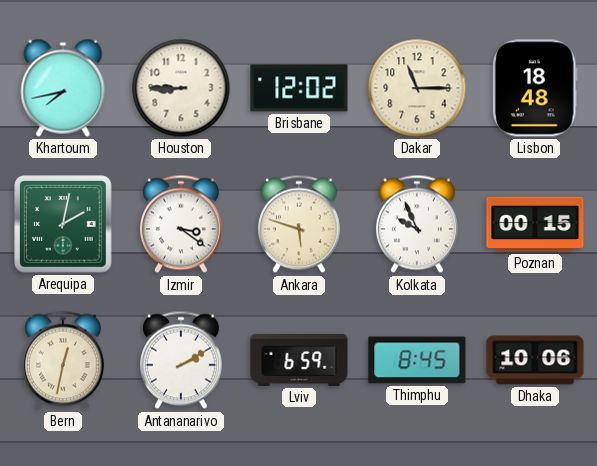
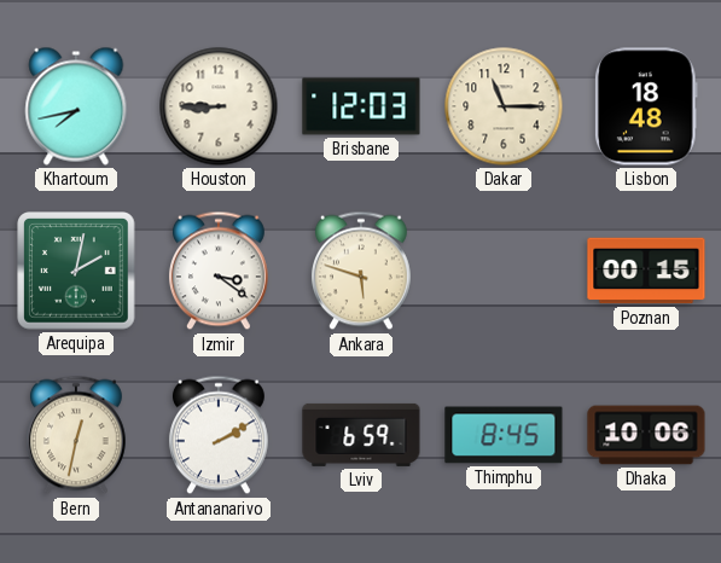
Brisbane: 12:02 -> 12:03
Kolkata: 9:56 -> none
